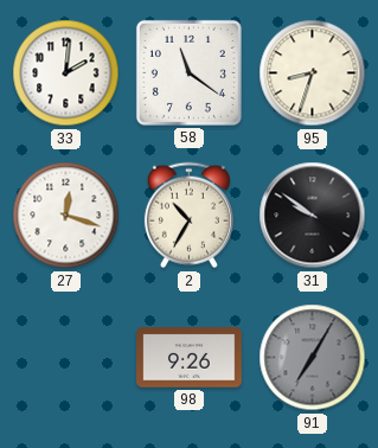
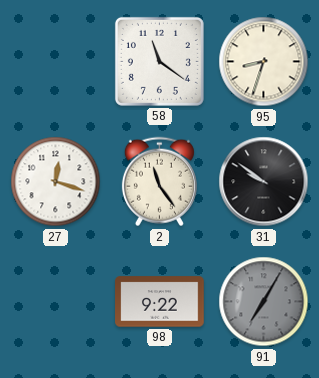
33: 2:01 -> none
2: 10:35 -> 11:24
98: 9:26 -> 9:22
